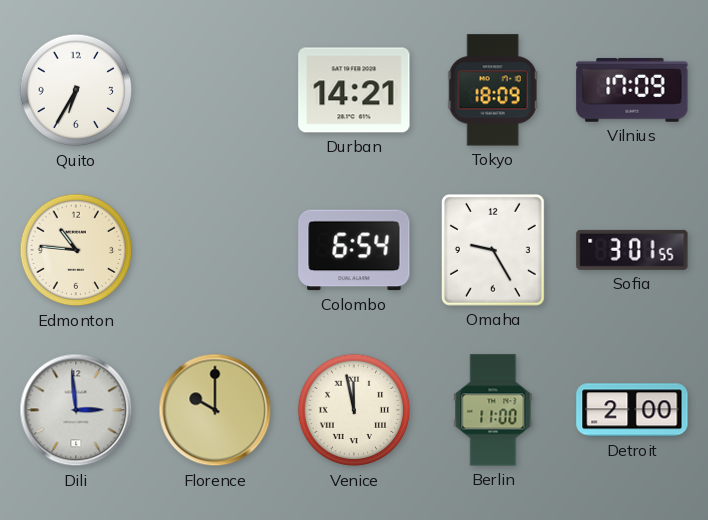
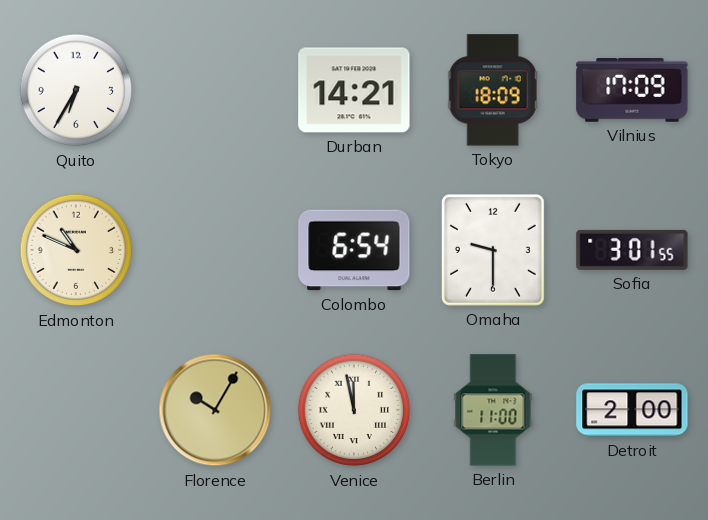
Edmonton: 10:46 -> 10:49
Omaha: 9:25 -> 9:30
Dili: 2:59 -> none
Florence: 10:00 -> 10:05
